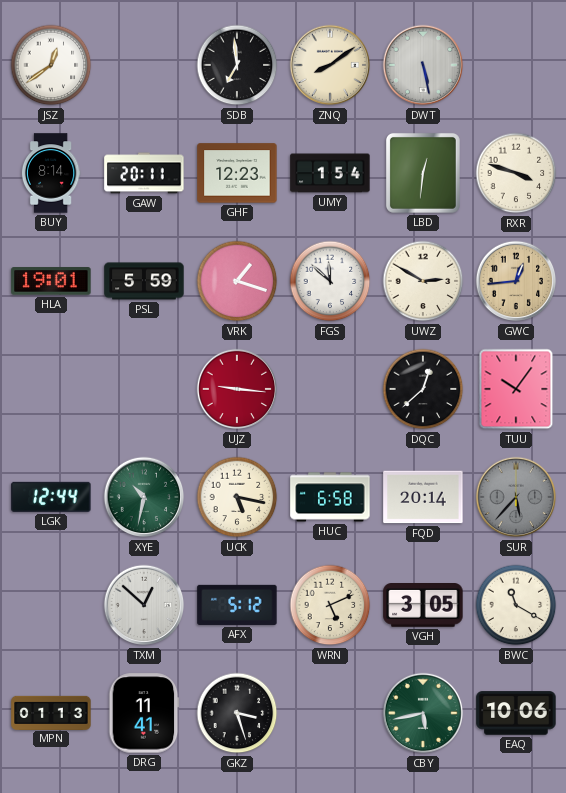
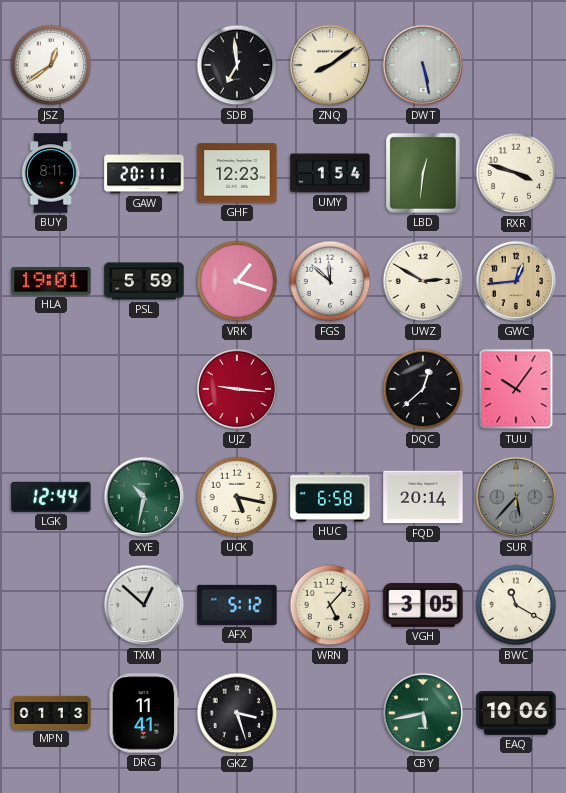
BUY: 8:14 -> 8:11
WRN: 5:11 -> 5:07
